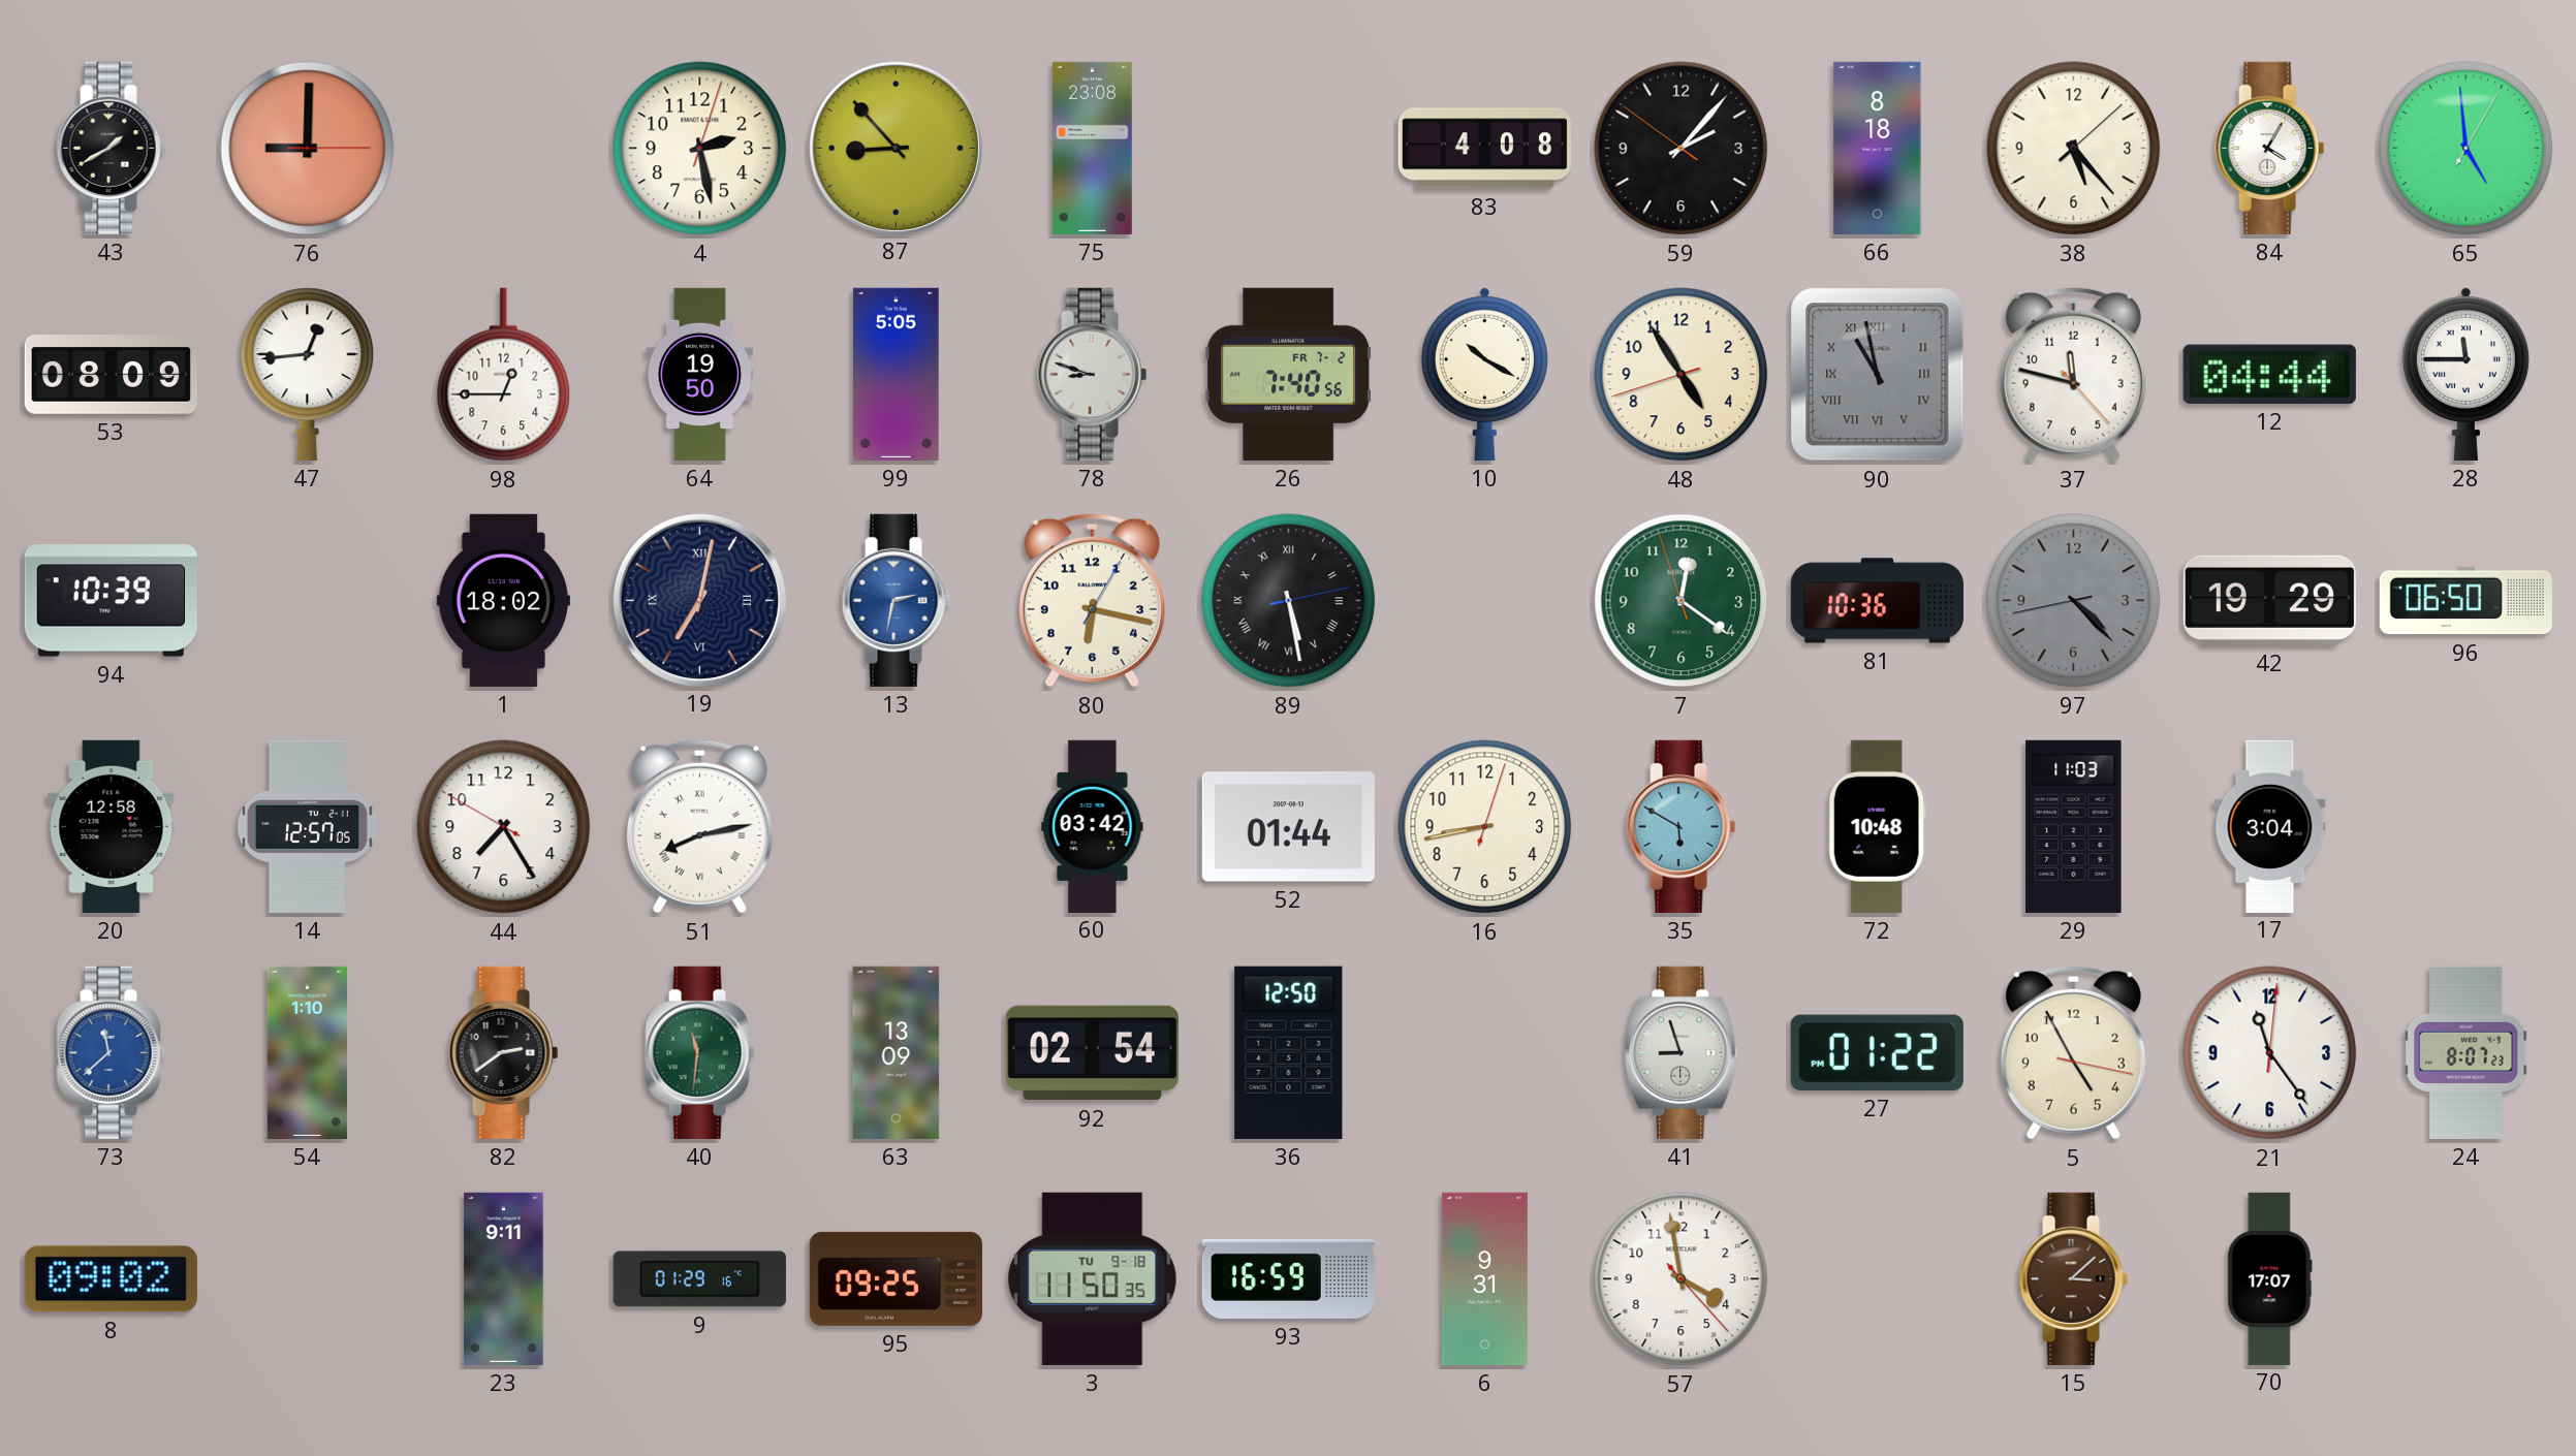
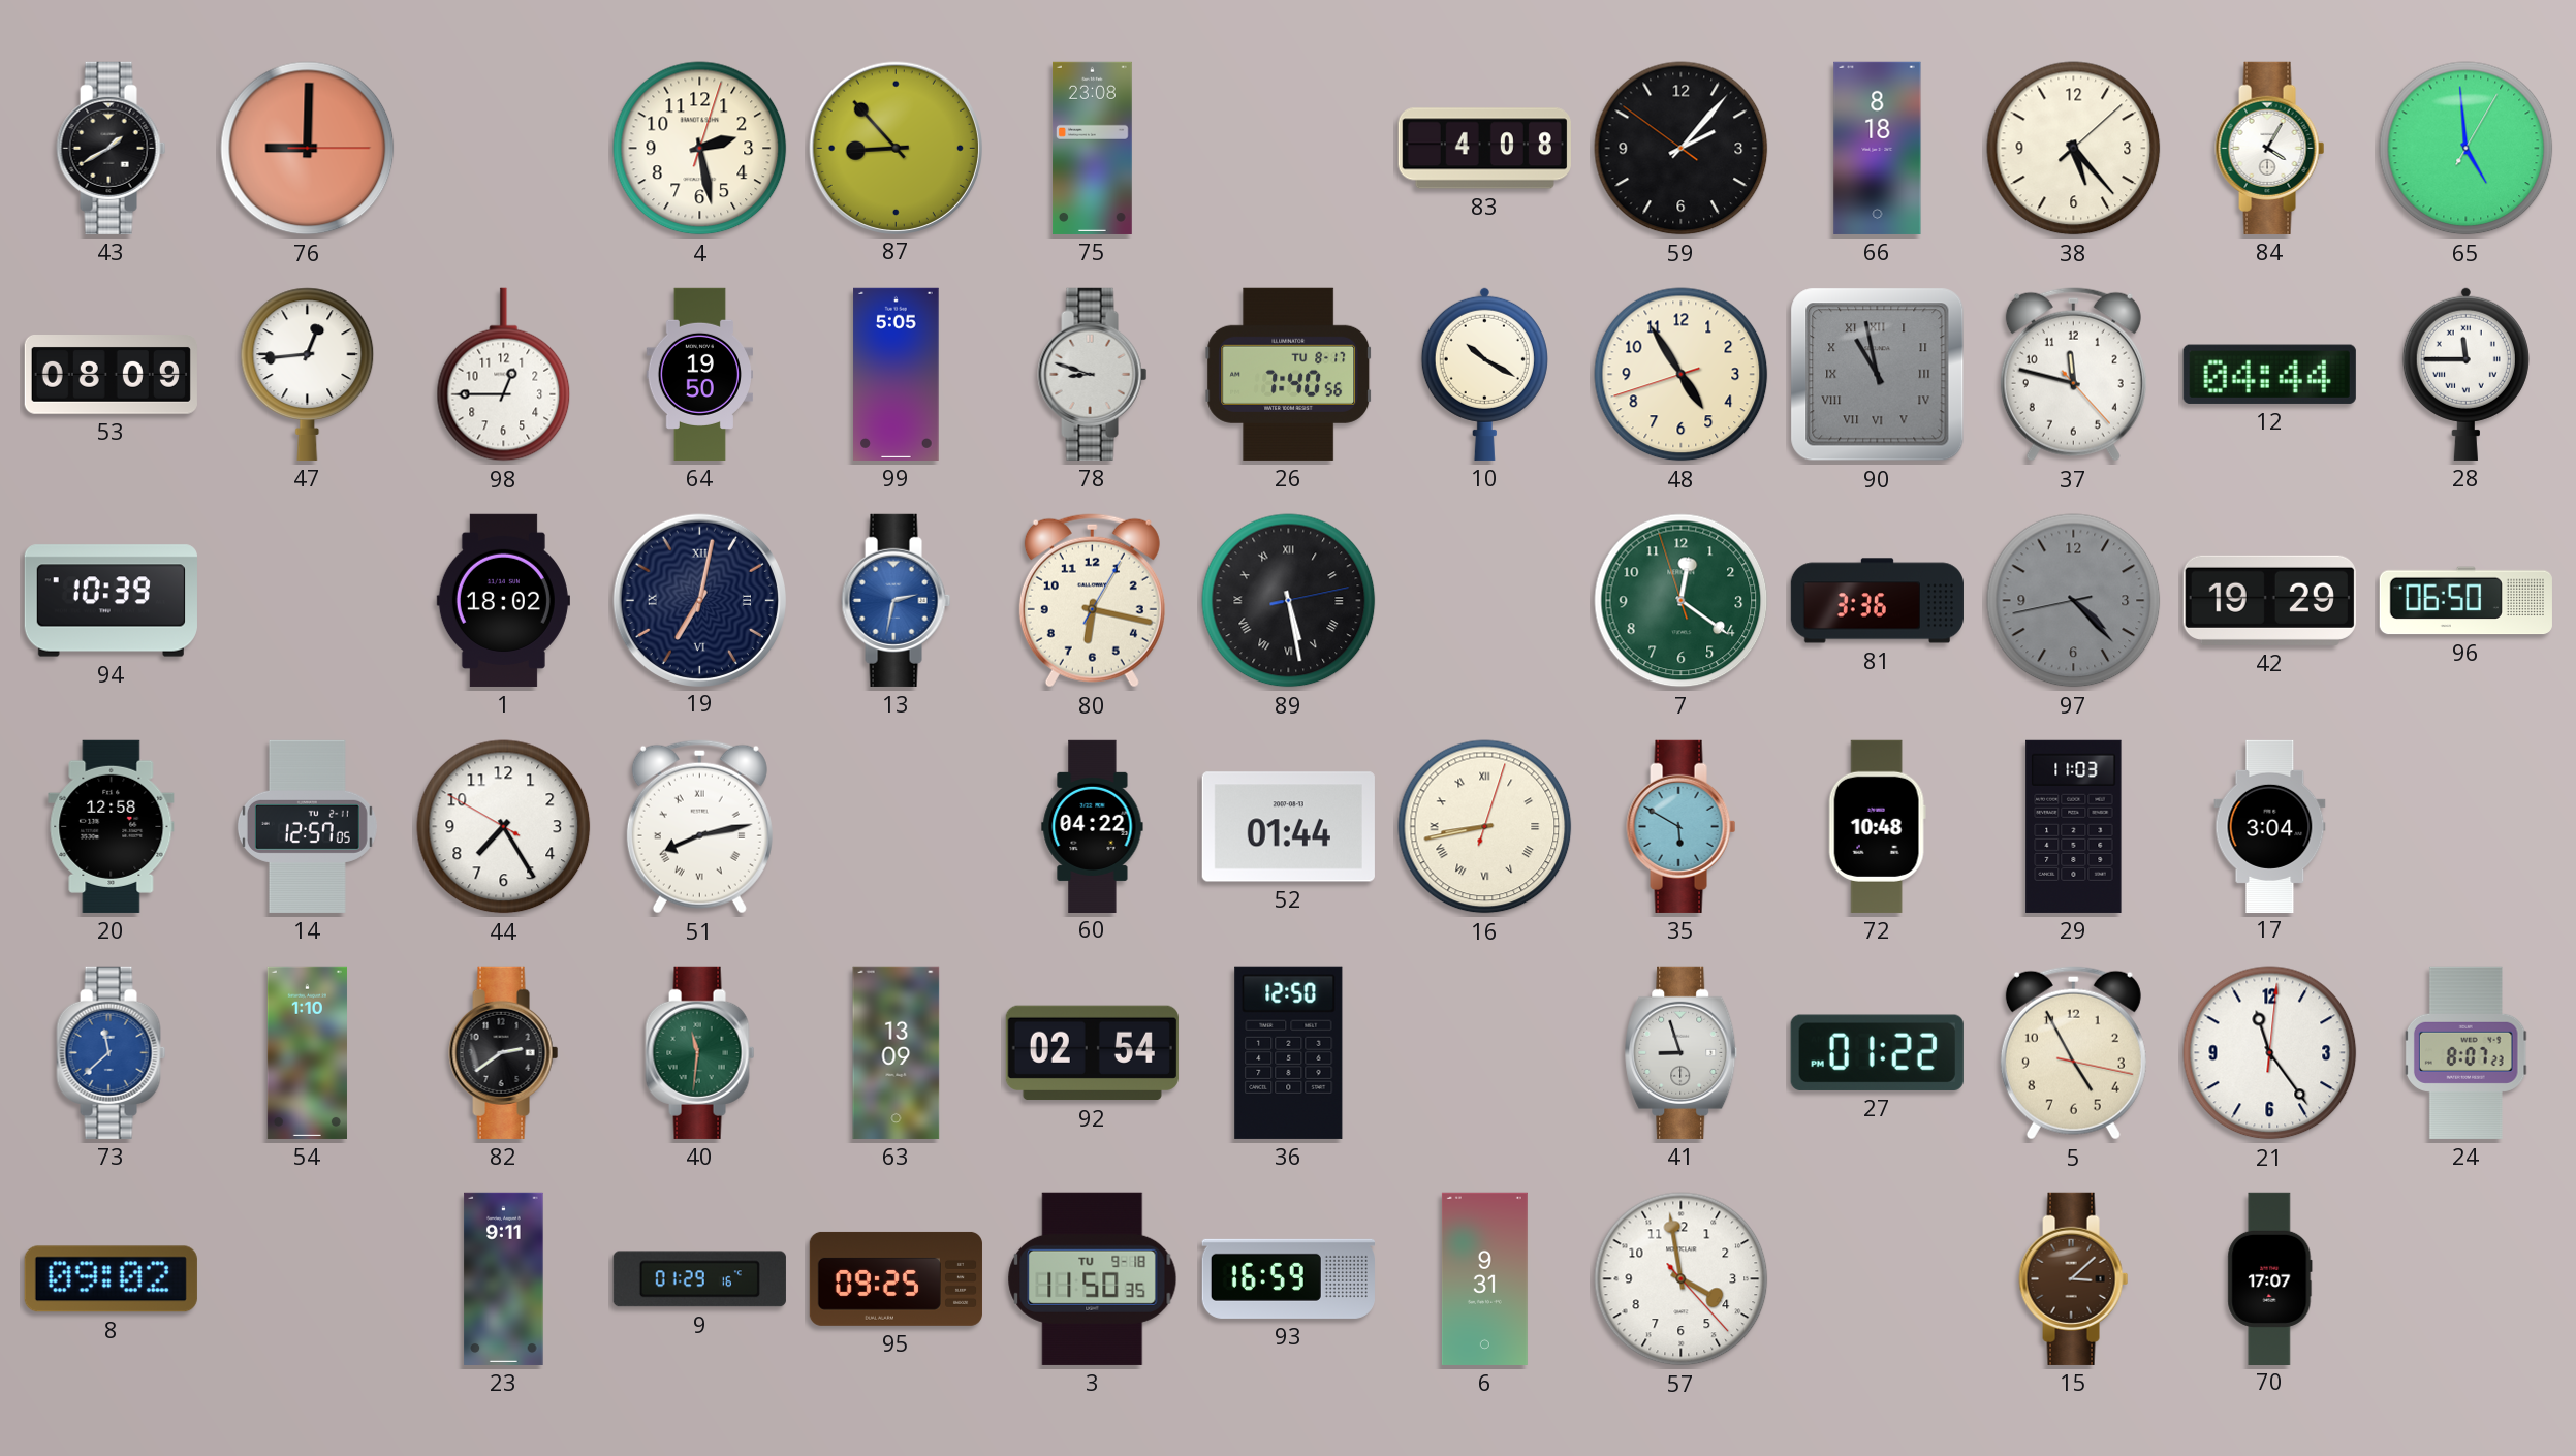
26 date: FR 7-2 -> TU 8-17
81: 10:36 -> 3:36
60: 03:42 -> 04:22
16 numerals: Arabic -> Roman
